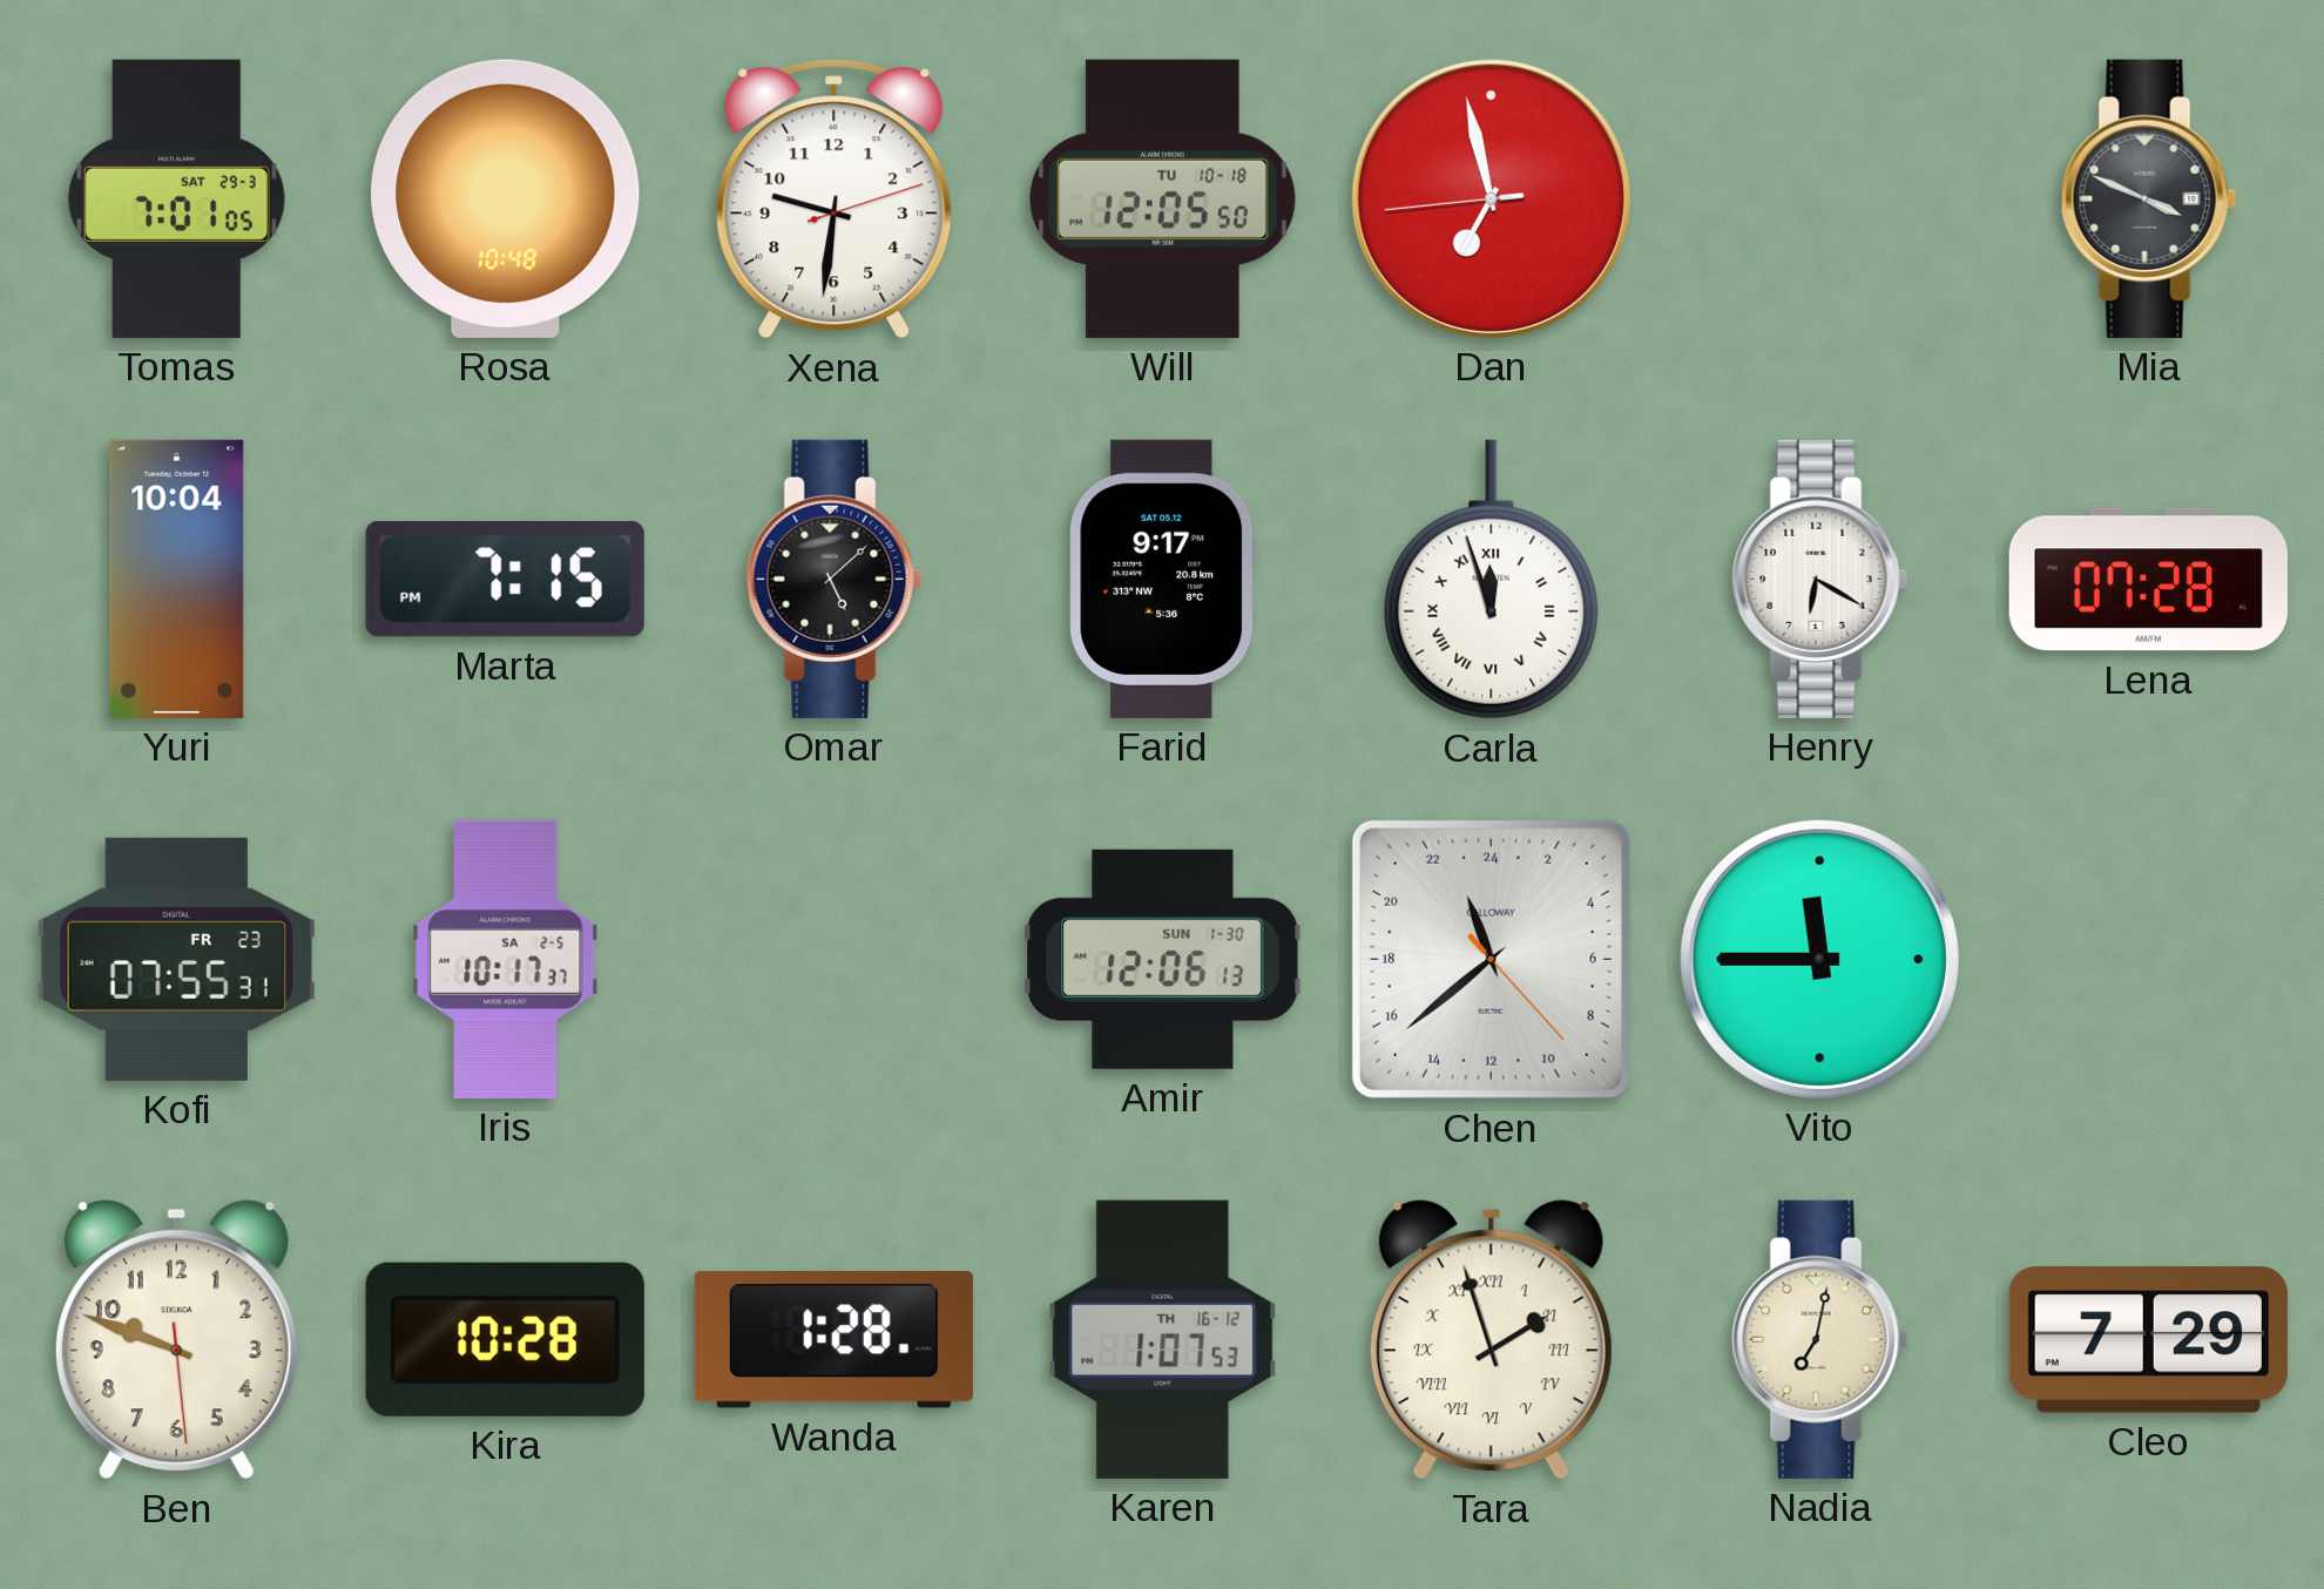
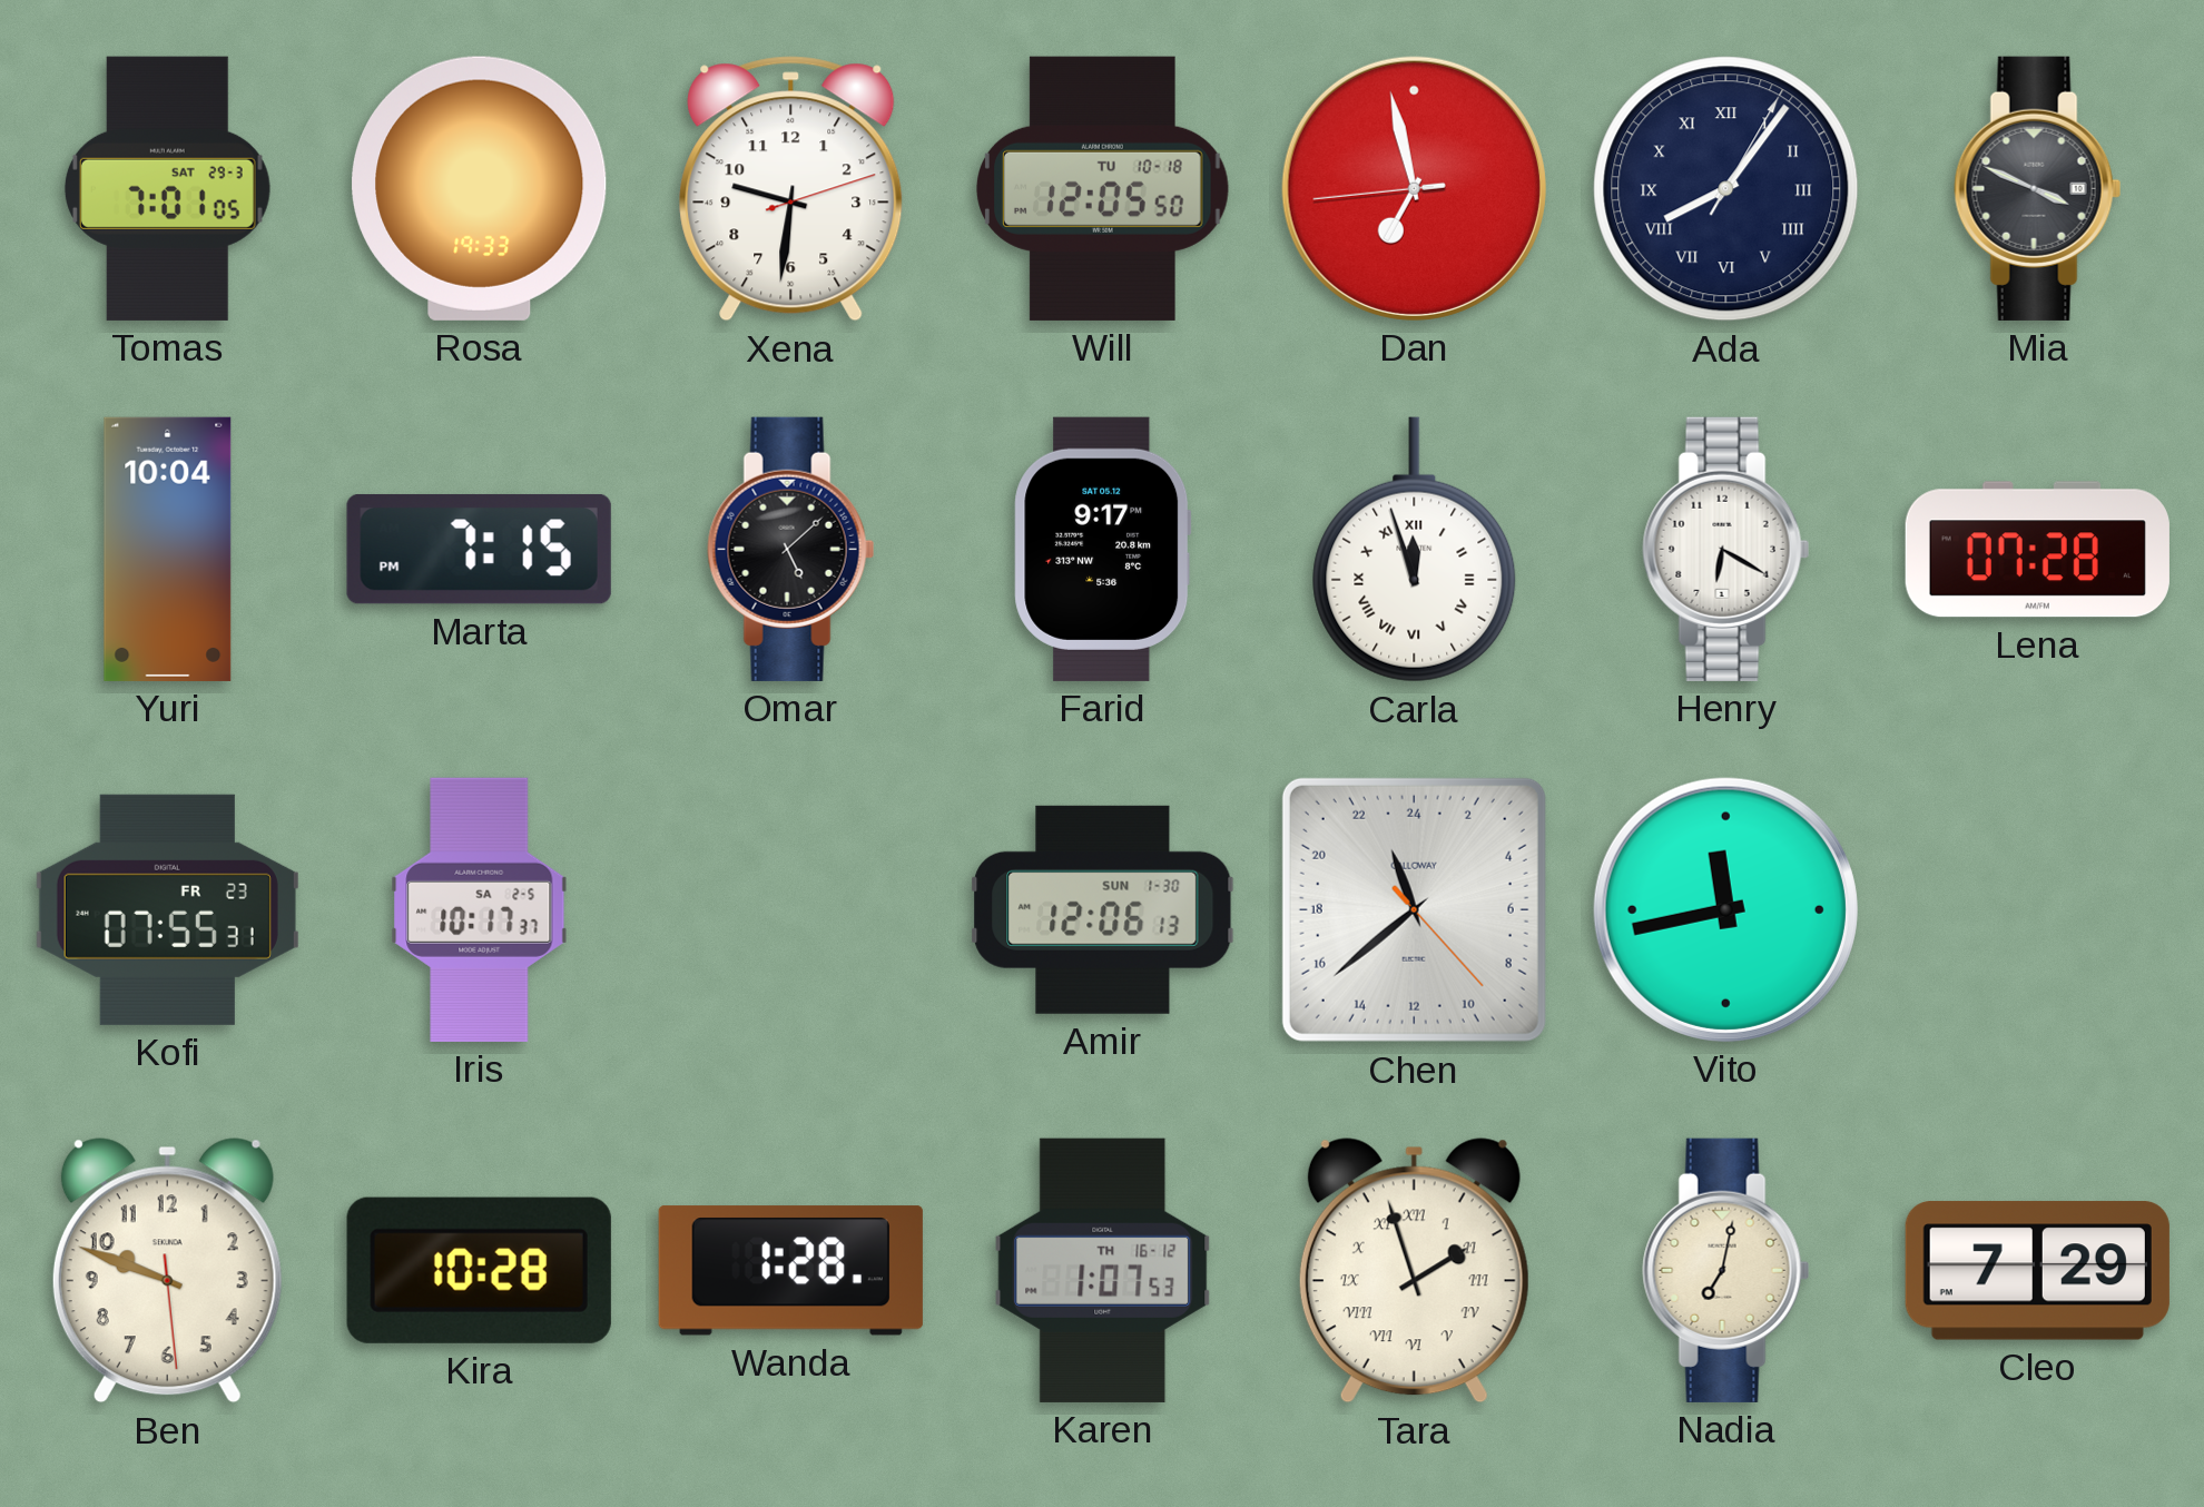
Rosa: 10:48 -> 19:33
Ada: none -> 8:06
Vito: 11:45 -> 11:43
